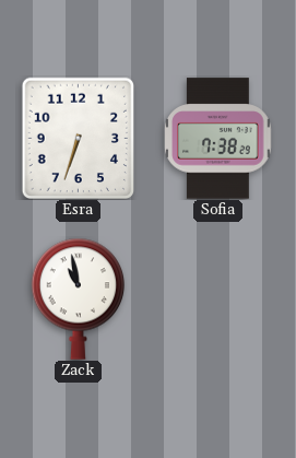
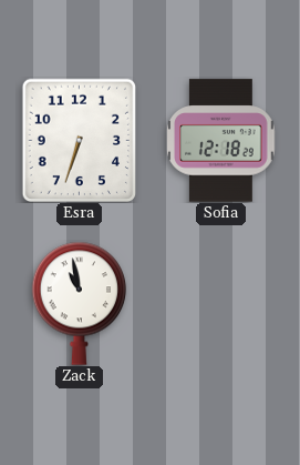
Sofia: 7:38 -> 12:18
